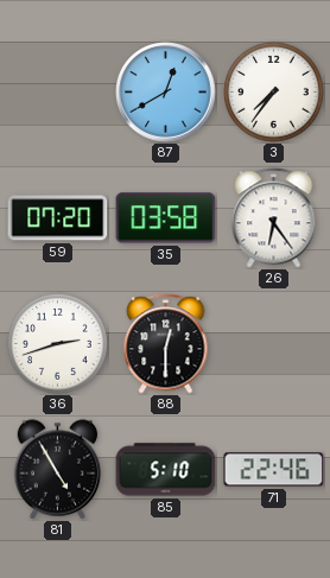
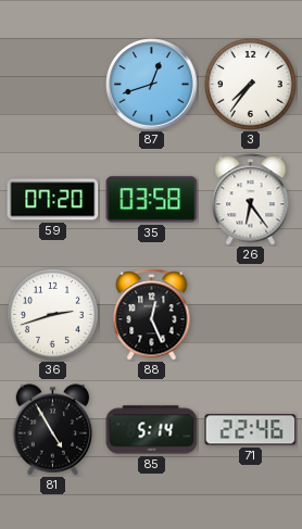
87: 12:40 -> 12:42
88: 12:30 -> 12:26
85: 5:10 -> 5:14
